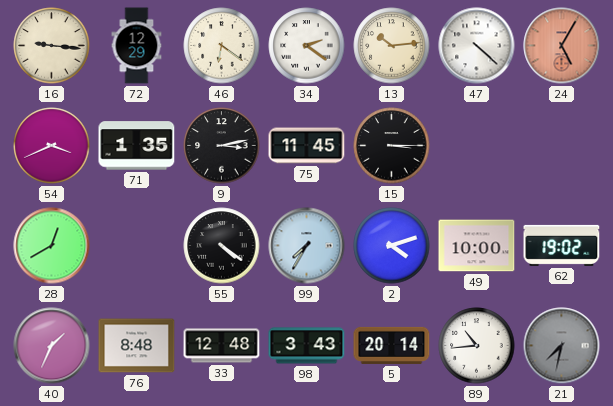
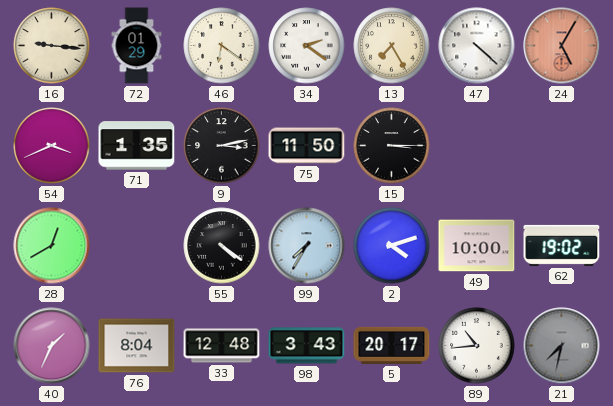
72: 12:29 -> 01:29
13: 10:14 -> 7:25
75: 11:45 -> 11:50
76: 8:48 -> 8:04
5: 20:14 -> 20:17
